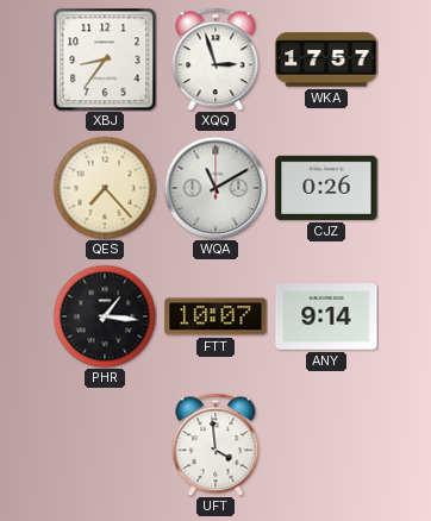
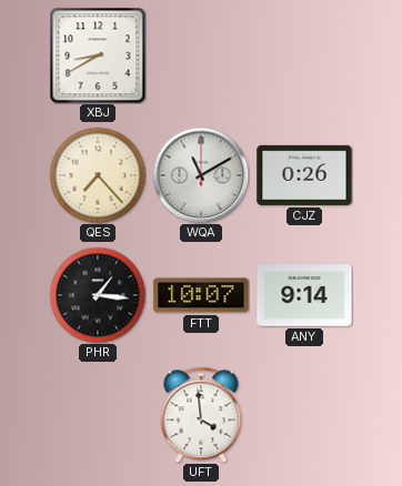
XBJ: 8:36 -> 8:40
XQQ: 2:57 -> none
WKA: 17:57 -> none
